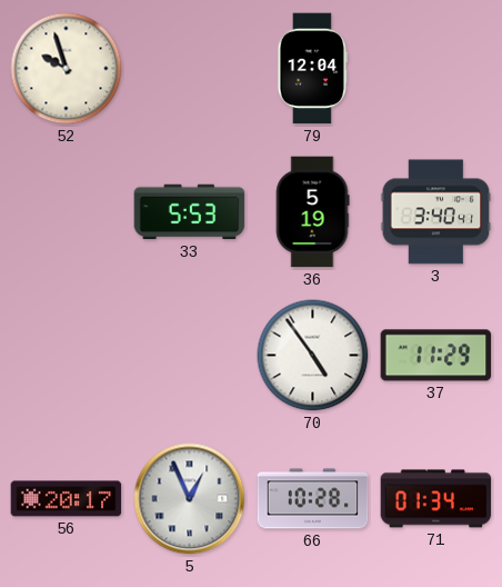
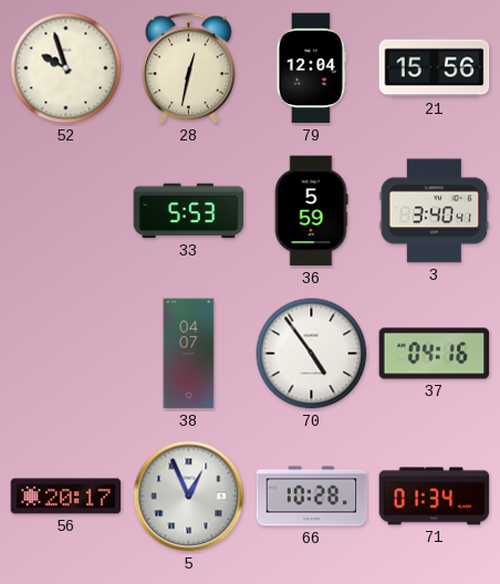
28: none -> 12:32
21: none -> 15:56
36: 5:19 -> 5:59
38: none -> 04:07
37: 11:29 -> 04:16
